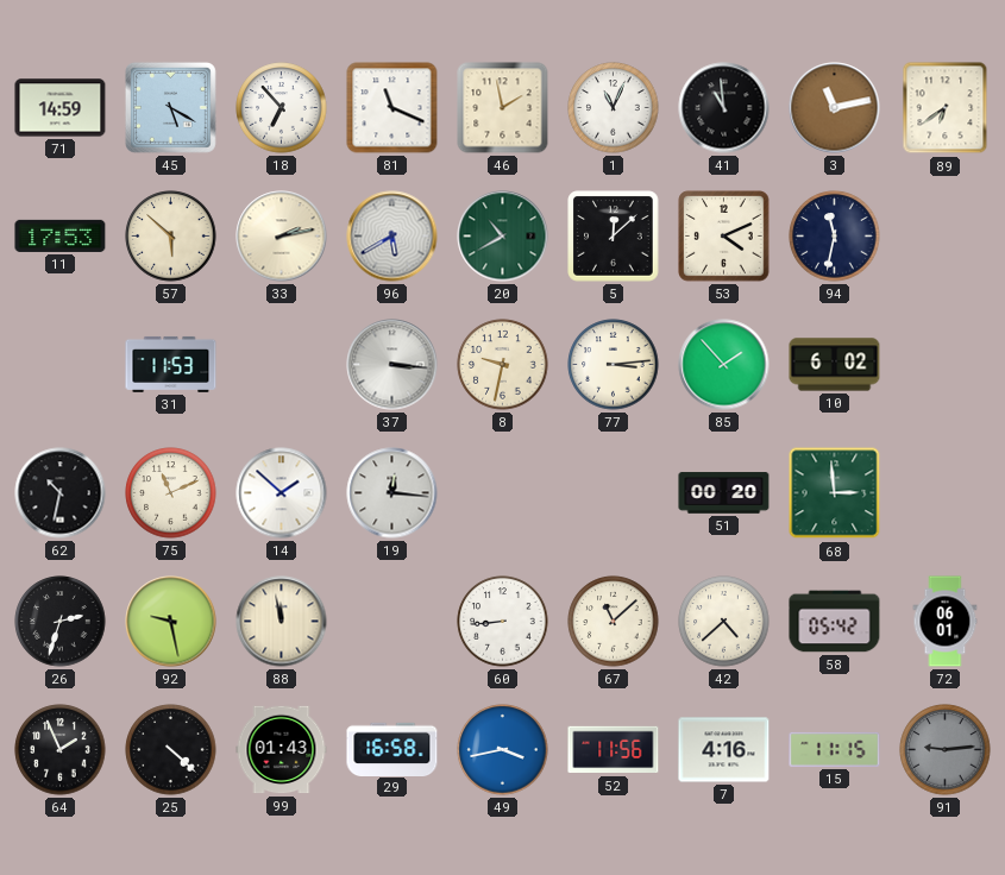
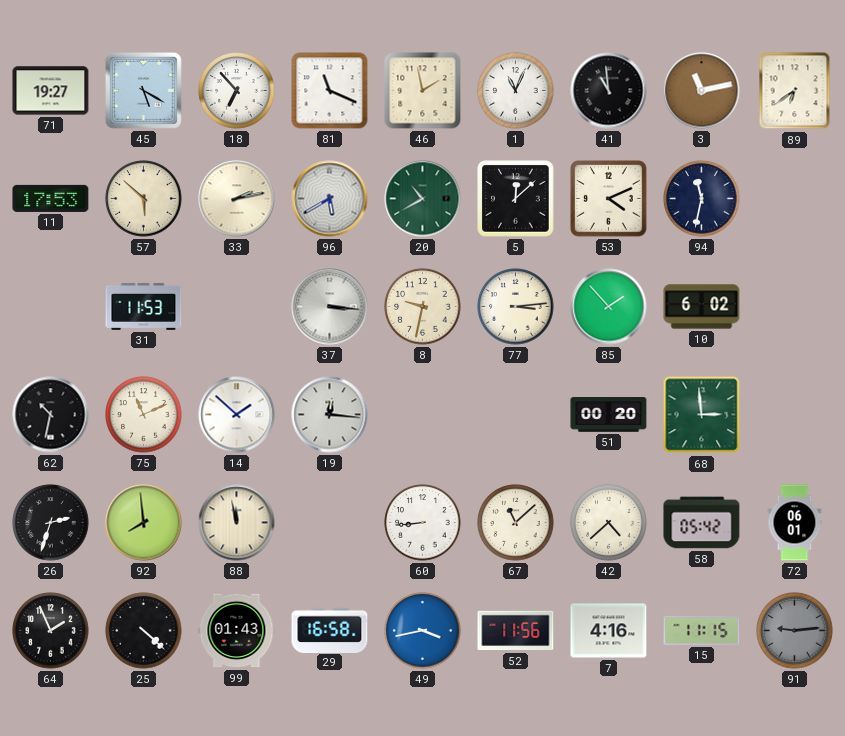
71: 14:59 -> 19:27
92: 9:28 -> 7:59
